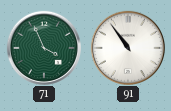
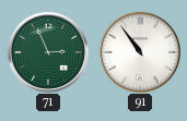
71: 3:56 -> 2:56
